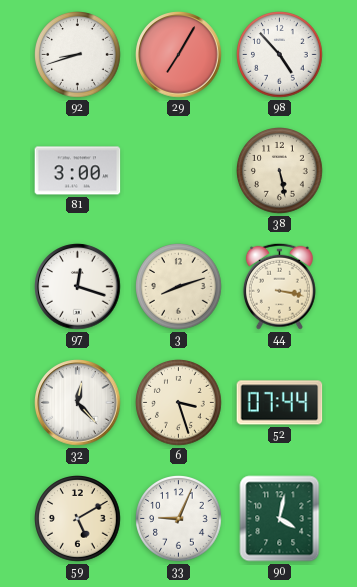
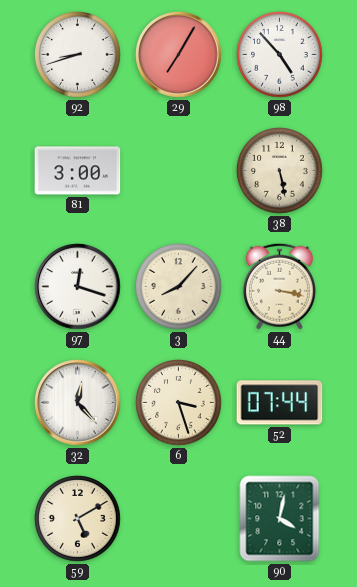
3: 8:12 -> 8:07
33: 9:04 -> none
